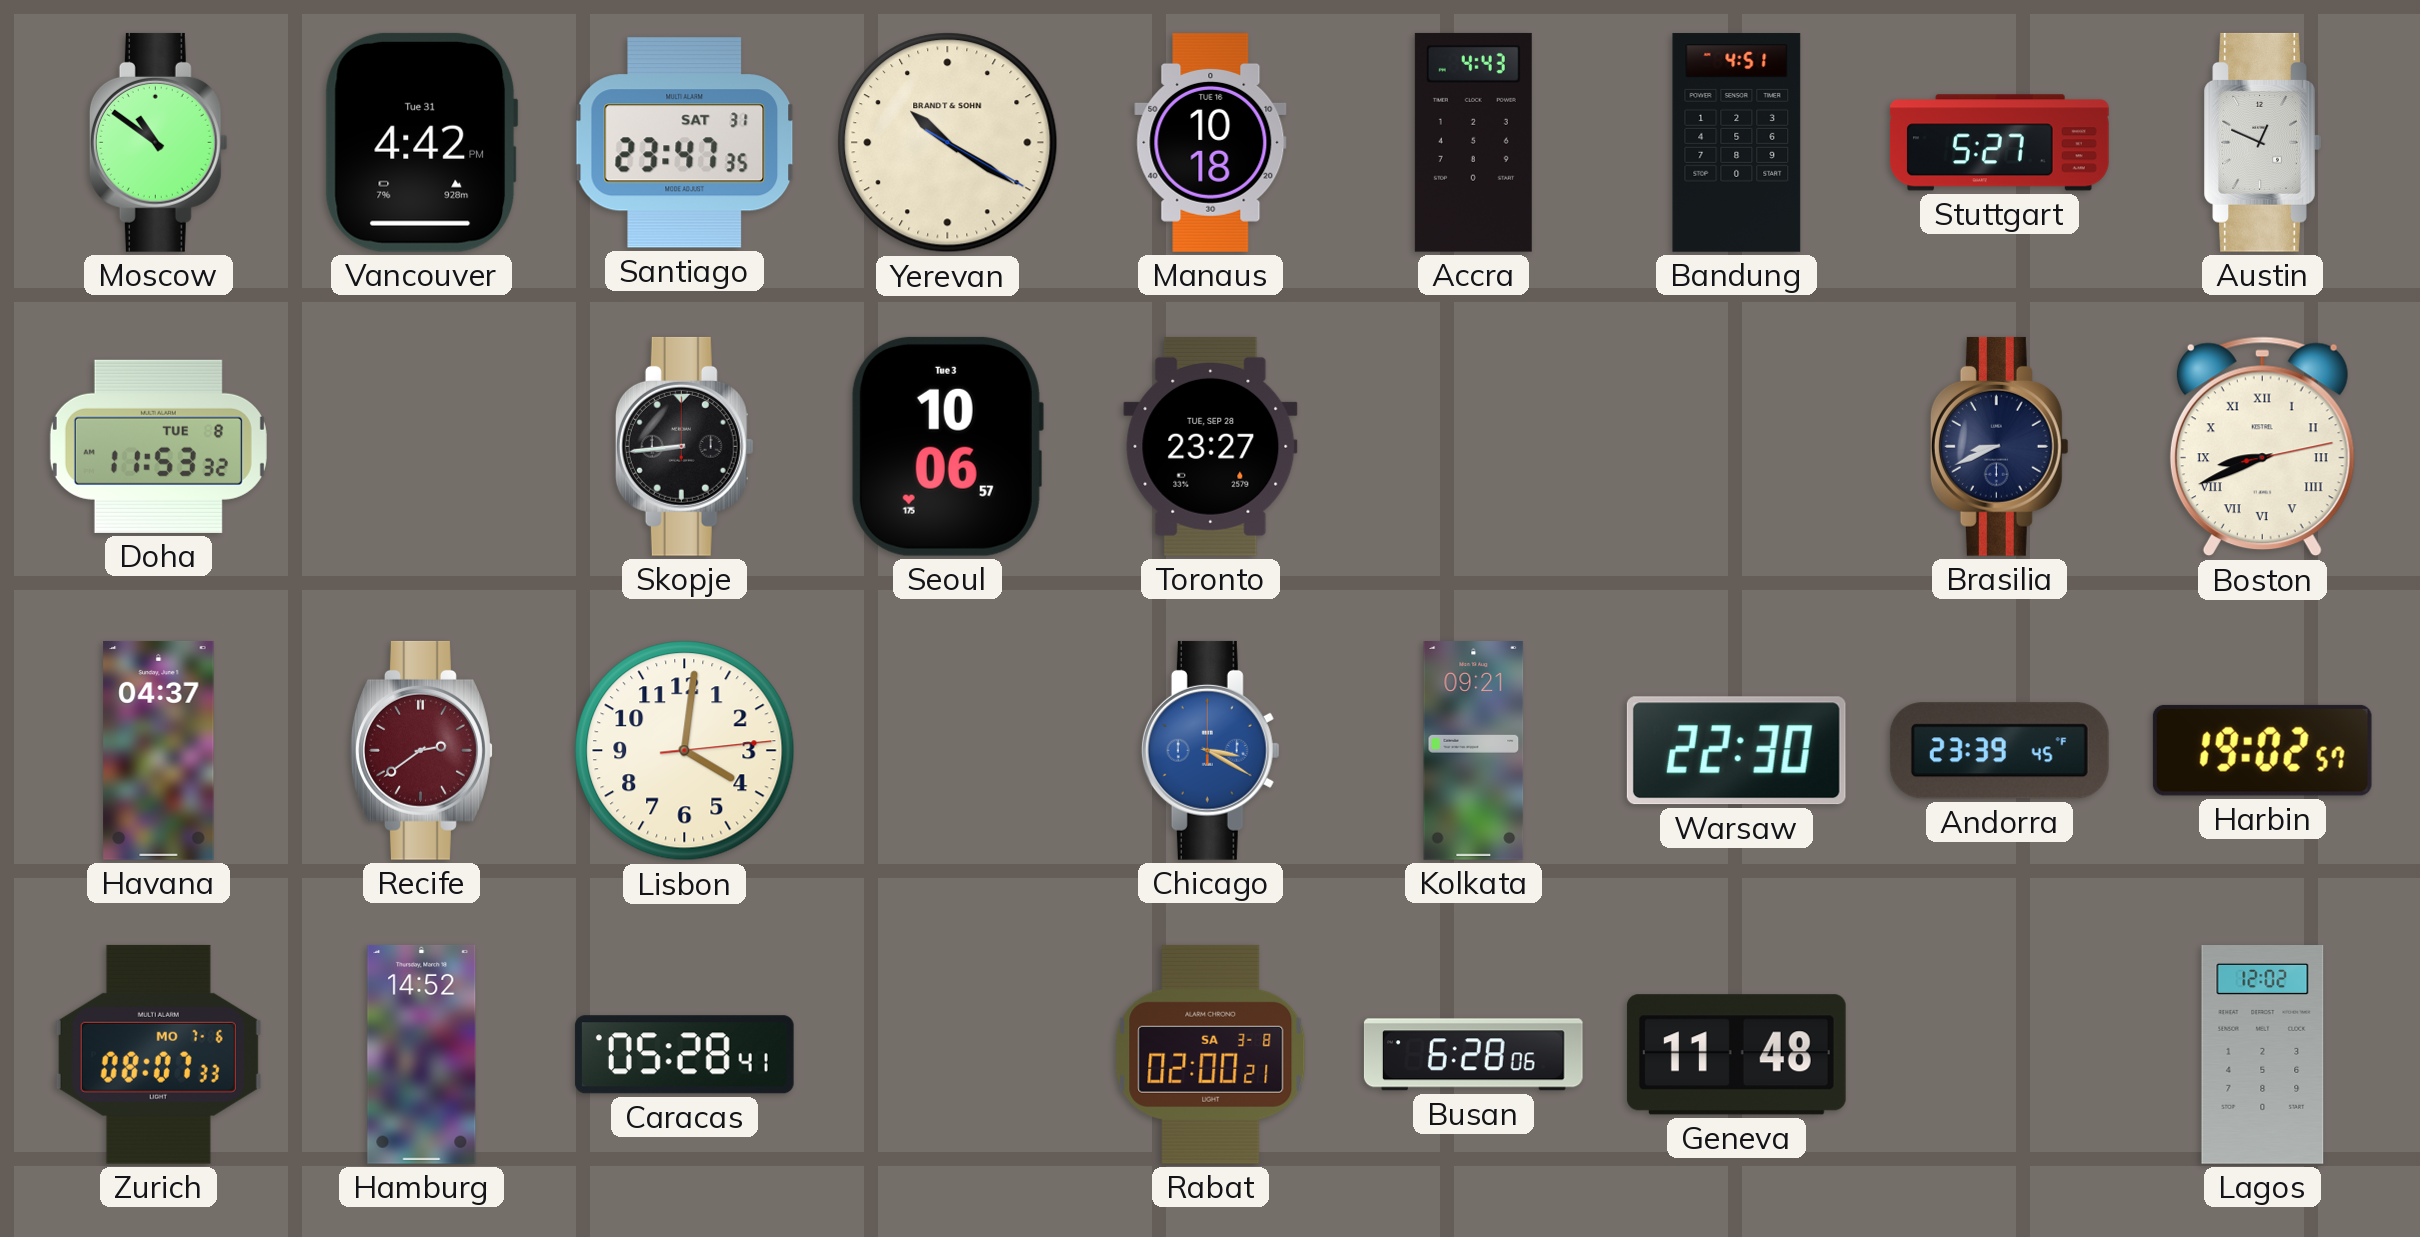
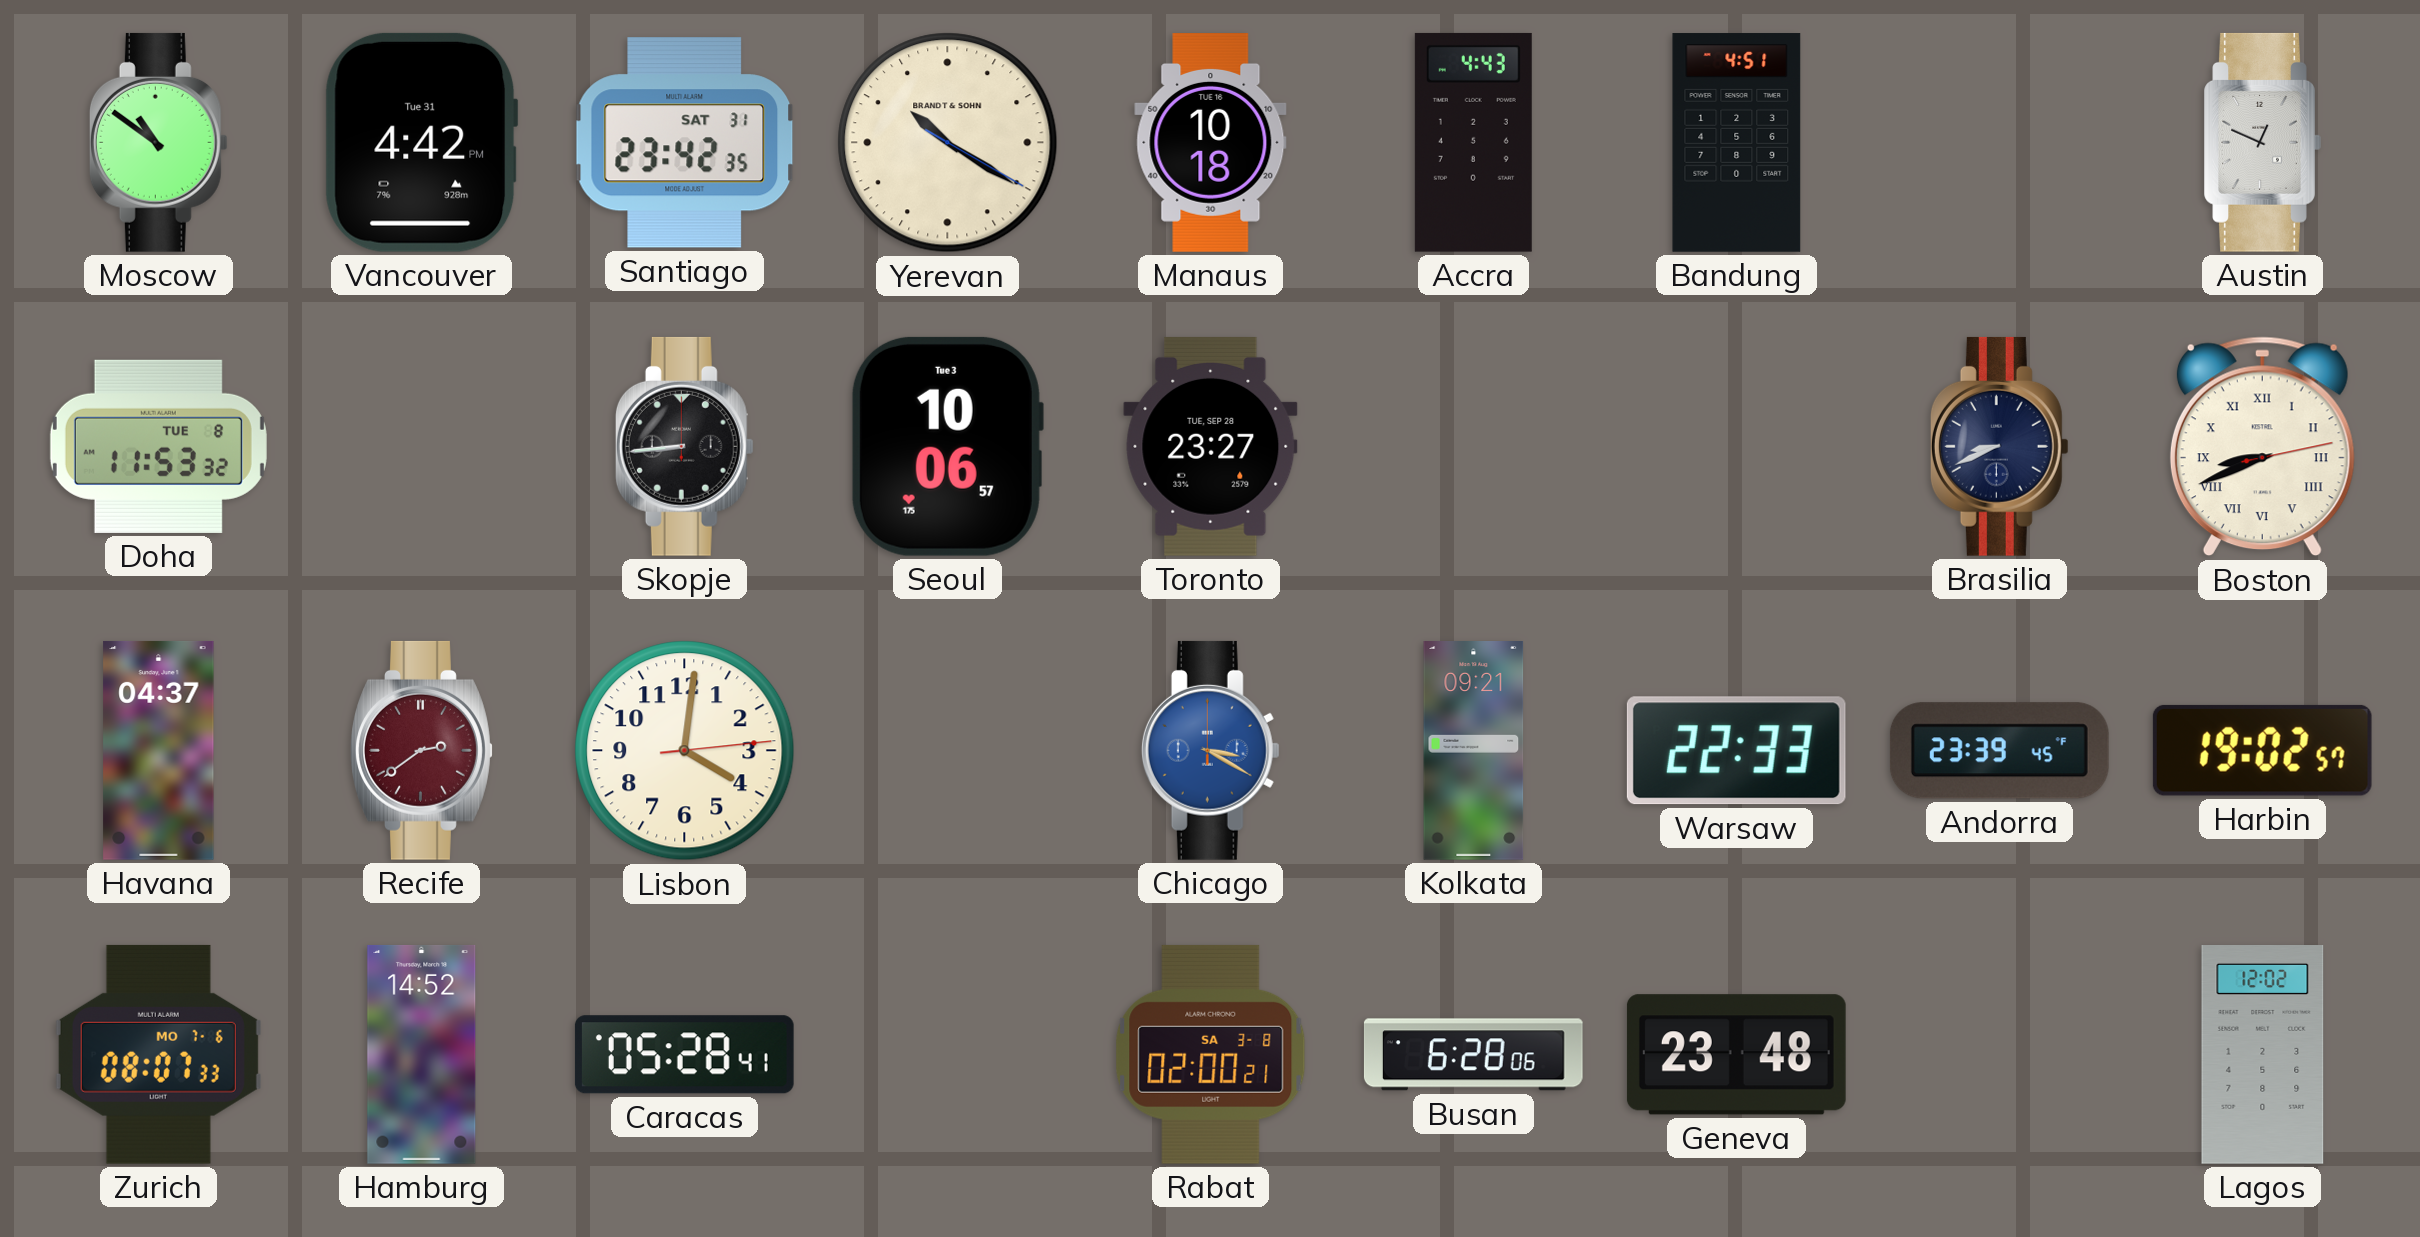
Santiago: 23:47 -> 23:42
Stuttgart: 5:27 -> none
Warsaw: 22:30 -> 22:33
Geneva: 11:48 -> 23:48
